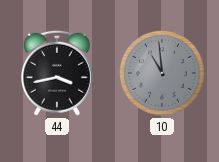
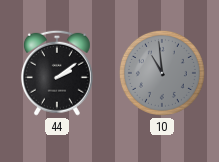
44: 3:43 -> 2:09
